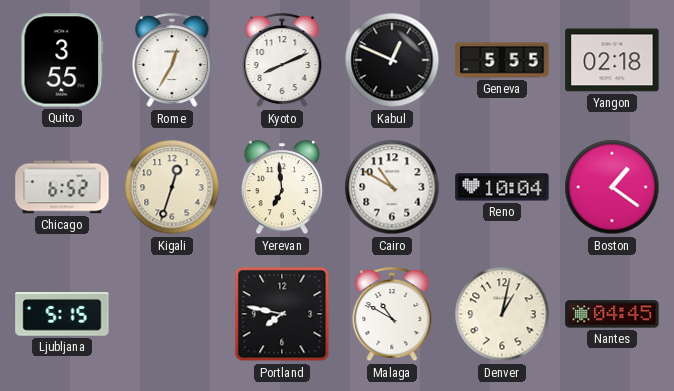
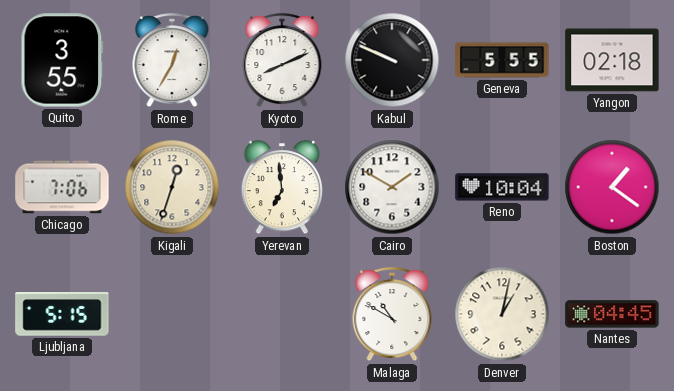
Kabul: 12:49 -> 9:49
Chicago: 6:52 -> 7:06
Cairo: 10:50 -> 1:50
Portland: 7:47 -> none
